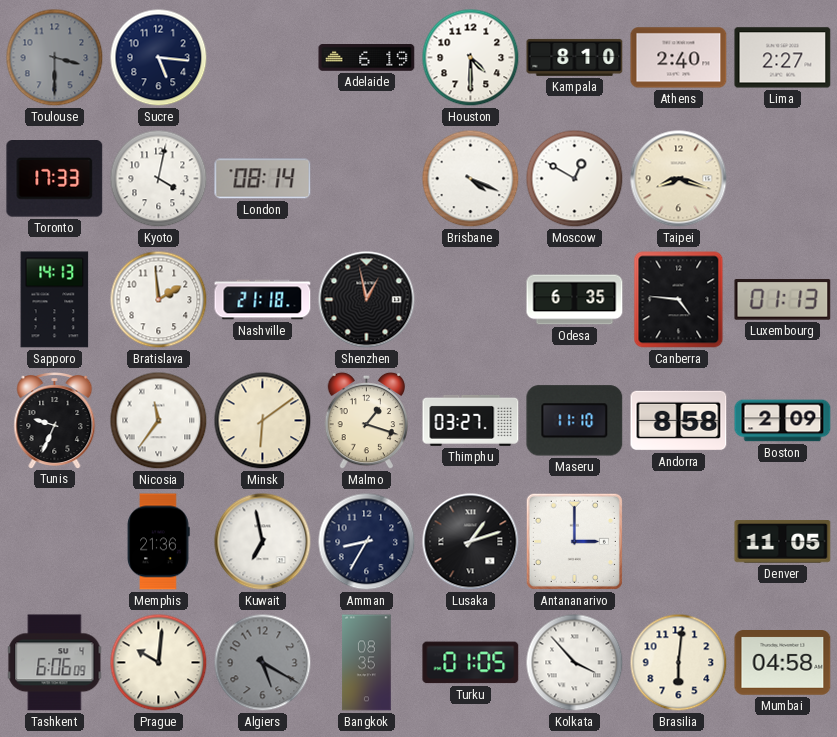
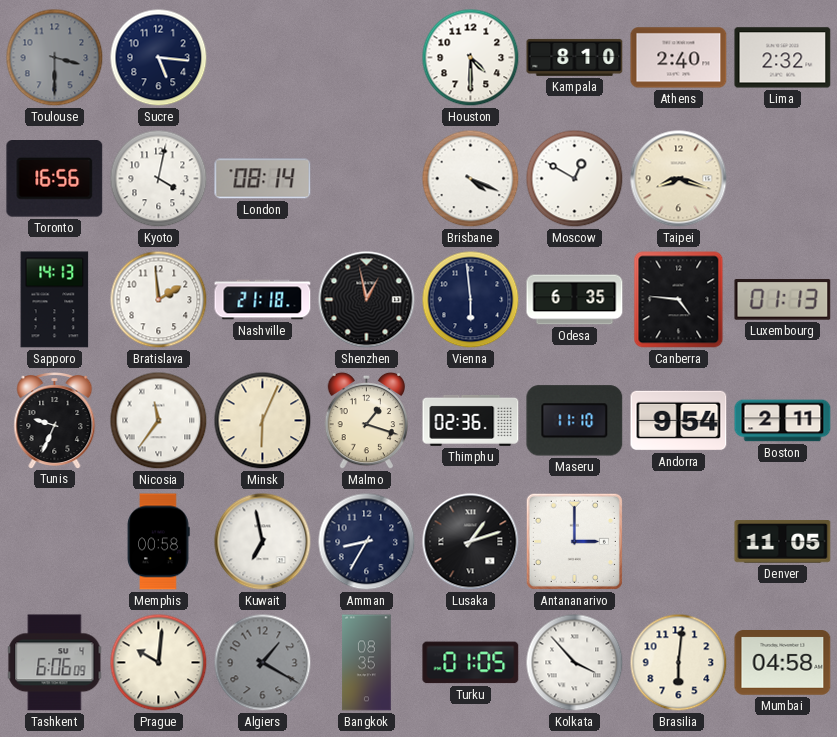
Adelaide: 6:19 -> none
Lima: 2:27 -> 2:32
Toronto: 17:33 -> 16:56
Vienna: none -> 5:59
Minsk: 6:09 -> 6:04
Thimphu: 03:27 -> 02:36
Andorra: 8:58 -> 9:54
Boston: 2:09 -> 2:11
Memphis: 21:36 -> 00:58
Algiers: 5:20 -> 1:20
